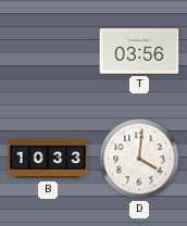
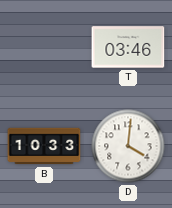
T: 03:56 -> 03:46
